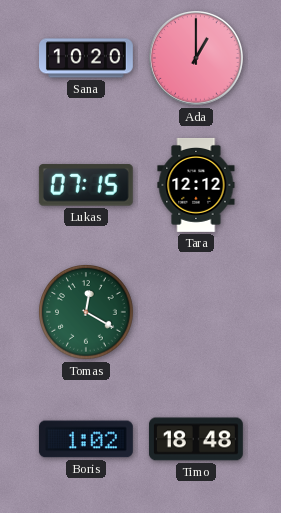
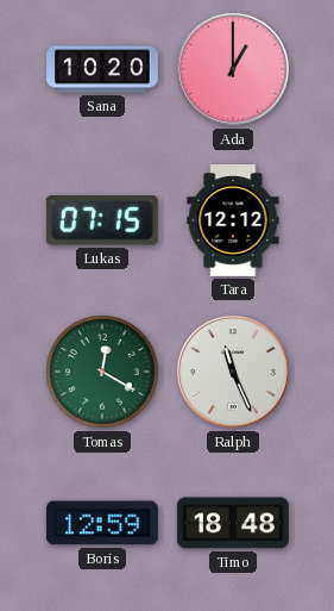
Ralph: none -> 11:26
Boris: 1:02 -> 12:59
